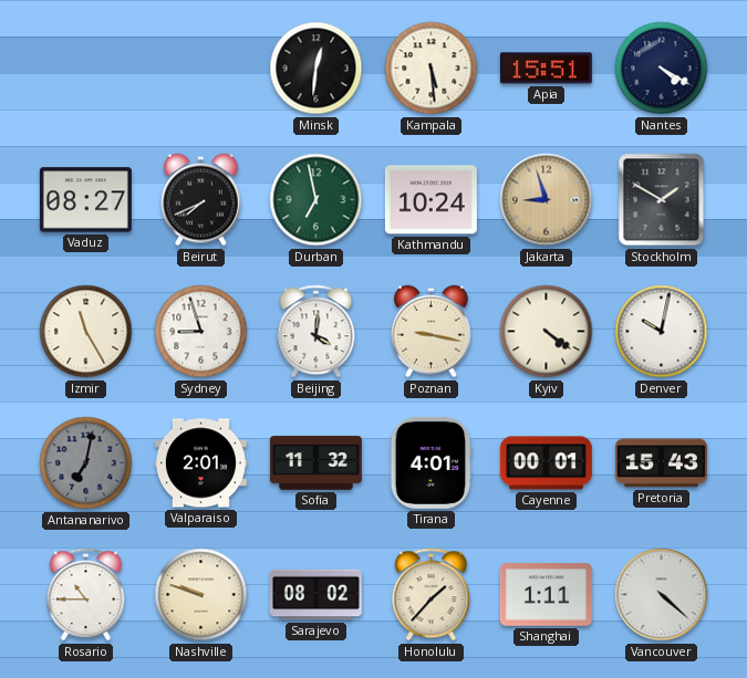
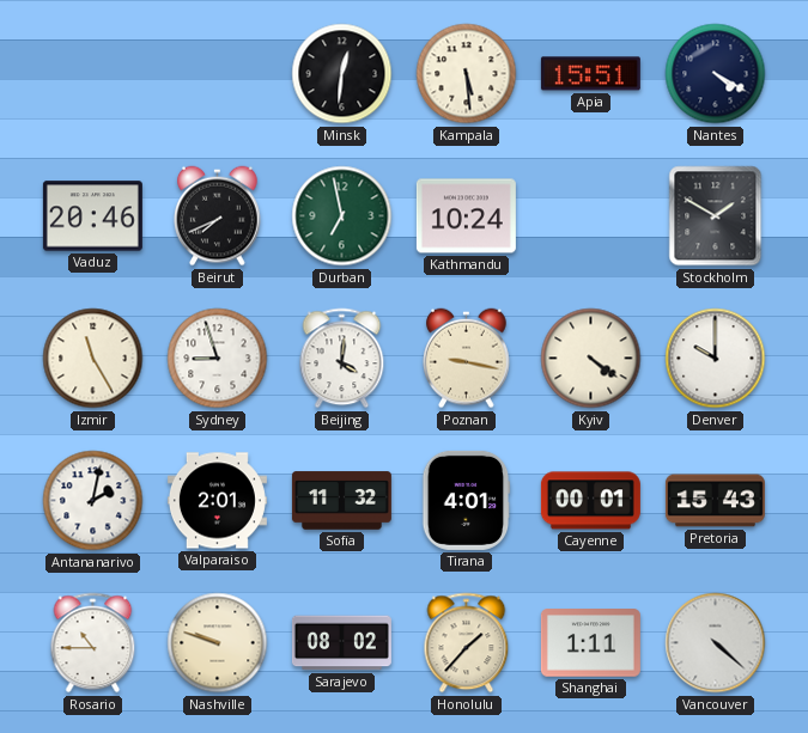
Vaduz: 08:27 -> 20:46
Jakarta: 8:57 -> none
Denver: 10:02 -> 10:00
Antananarivo: 7:02 -> 2:02
Antananarivo dial: grey -> white
